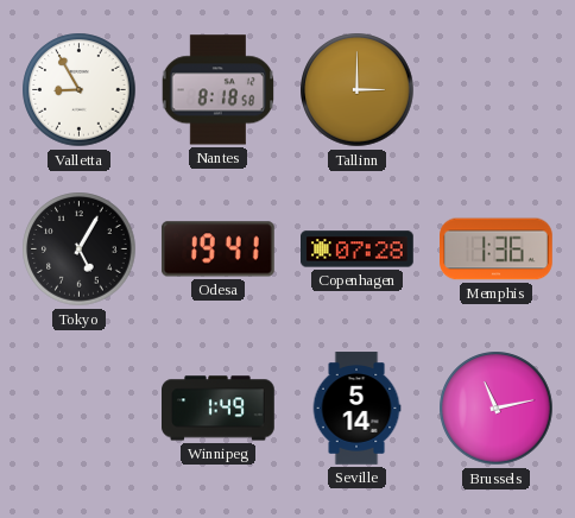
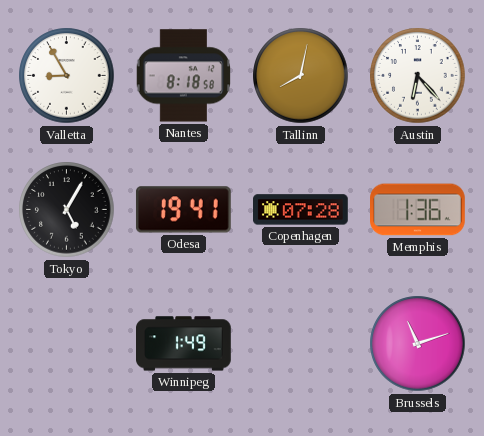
Tallinn: 3:00 -> 8:02
Austin: none -> 6:23
Seville: 5:14 -> none
Brussels: 11:13 -> 11:12
